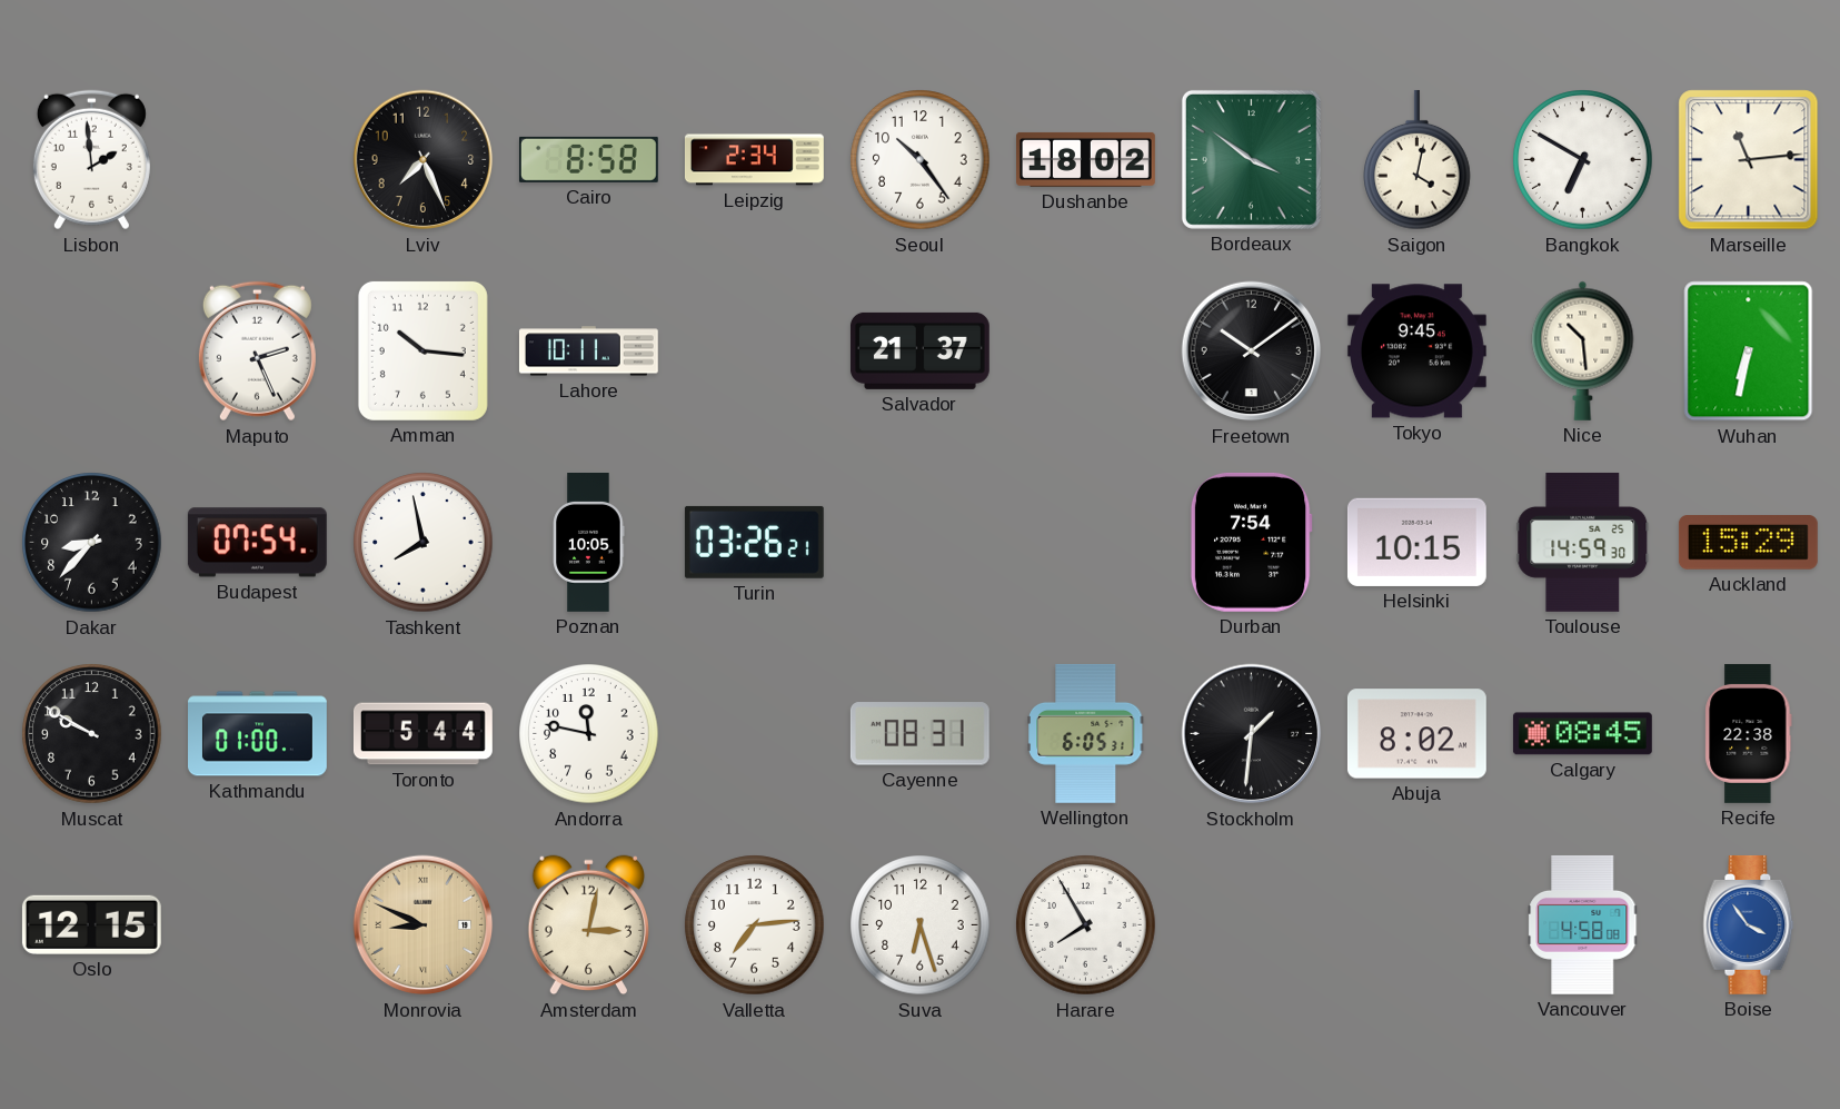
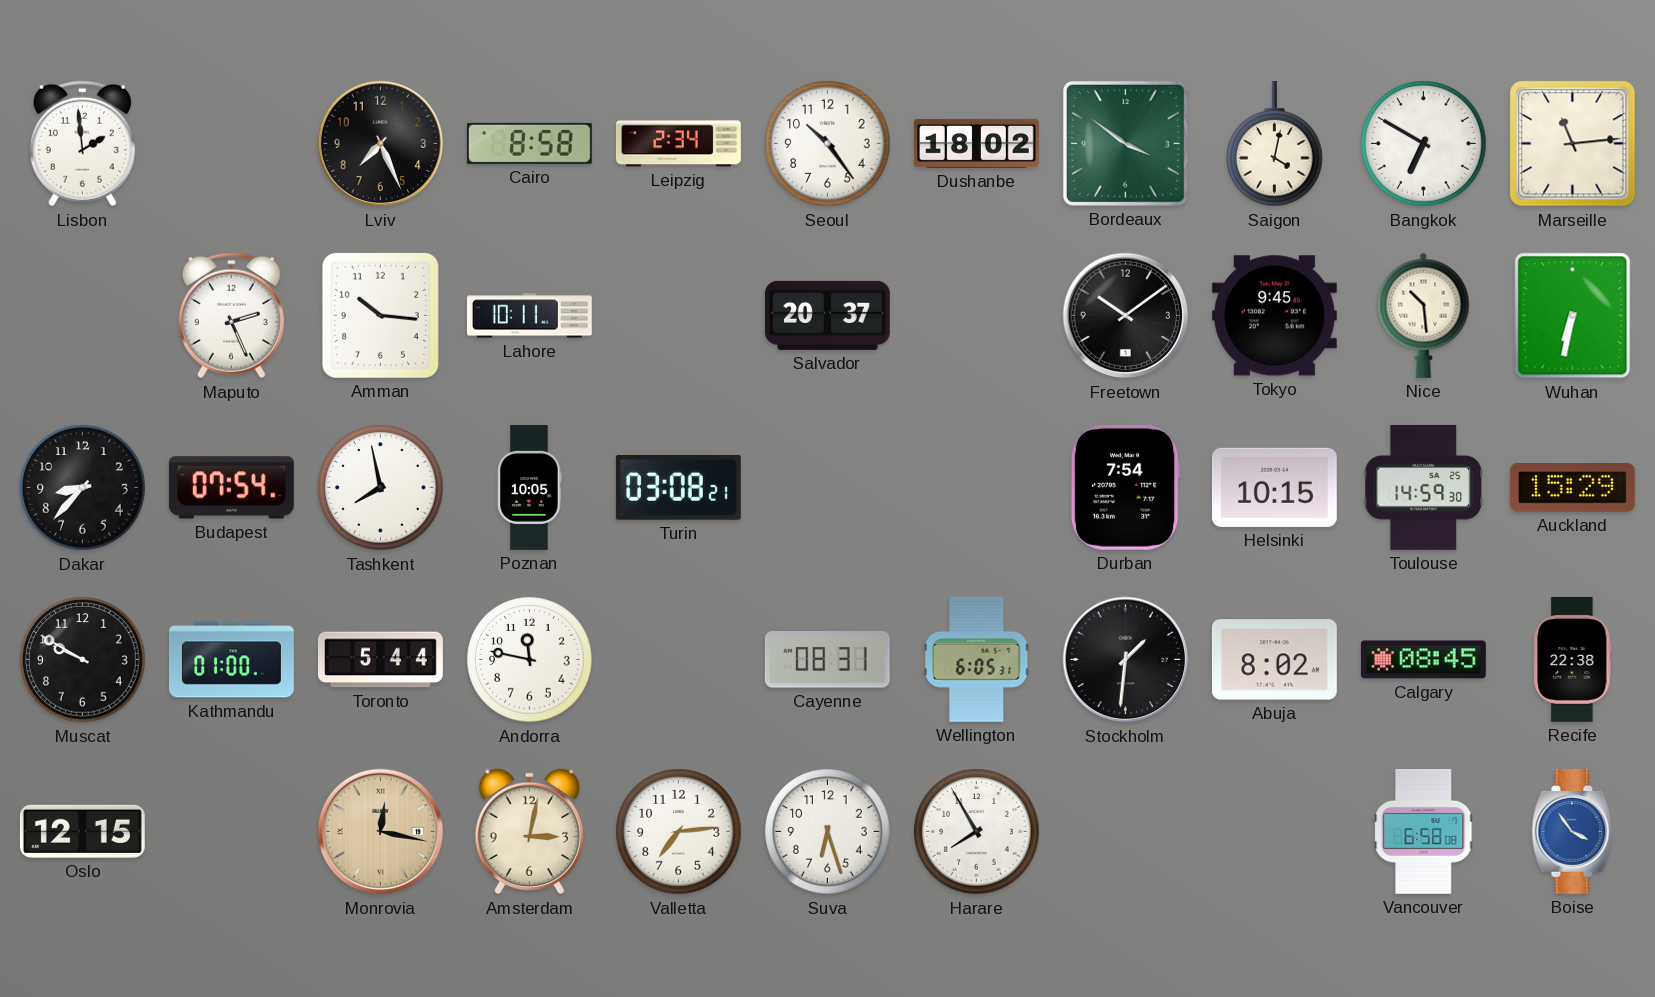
Salvador: 21:37 -> 20:37
Turin: 03:26 -> 03:08
Monrovia: 8:49 -> 12:17
Vancouver: 4:58 -> 6:58
